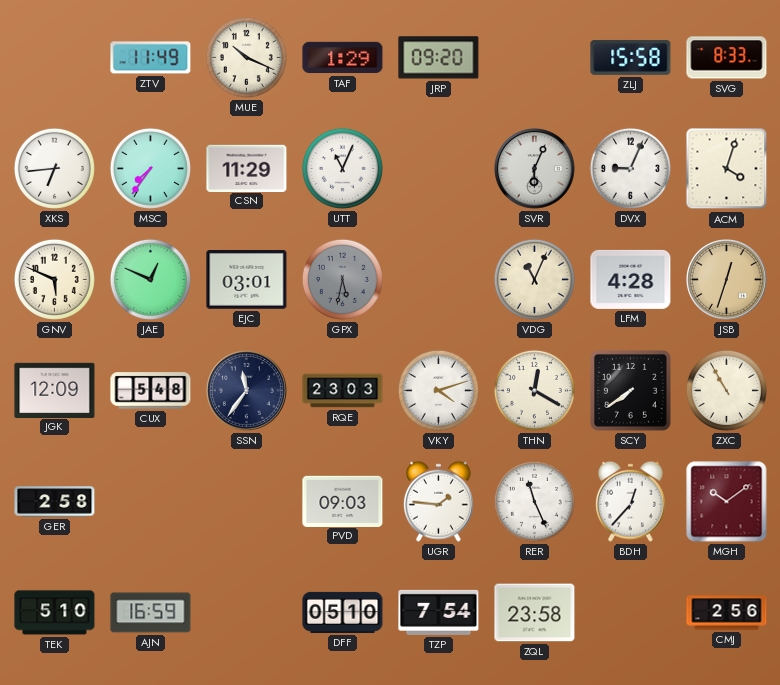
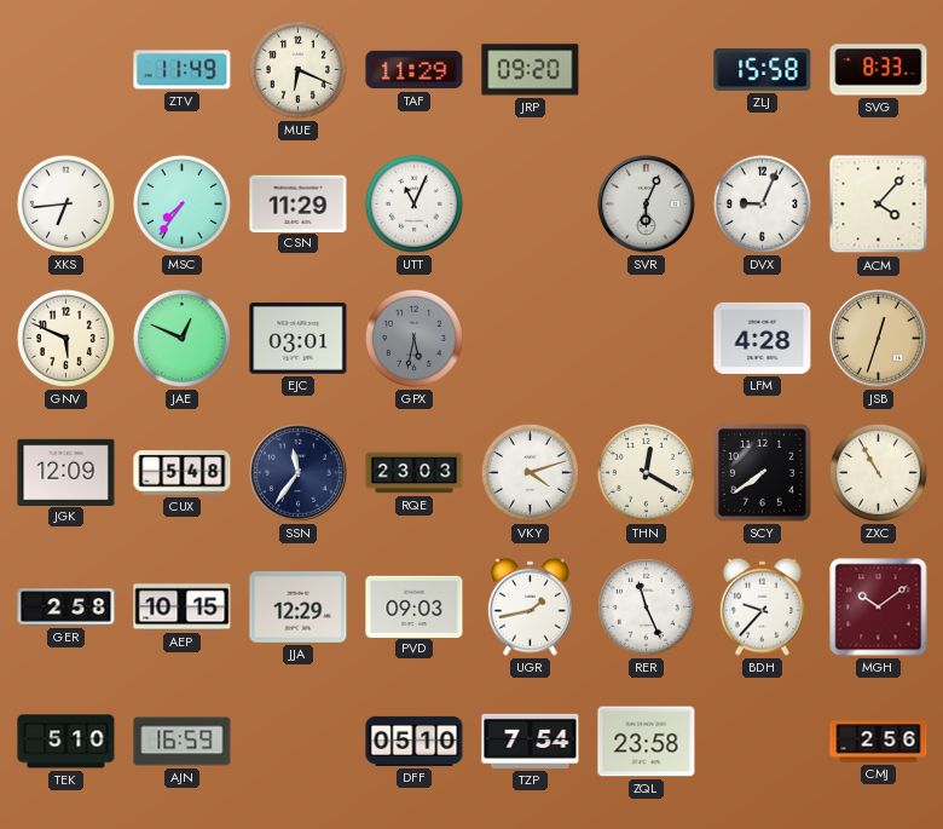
MUE: 10:19 -> 6:19
TAF: 1:29 -> 11:29
ACM: 4:03 -> 4:07
VDG: 11:04 -> none
AEP: none -> 10:15
JJA: none -> 12:29
UGR: 1:46 -> 1:43
BDH: 12:37 -> 9:37
